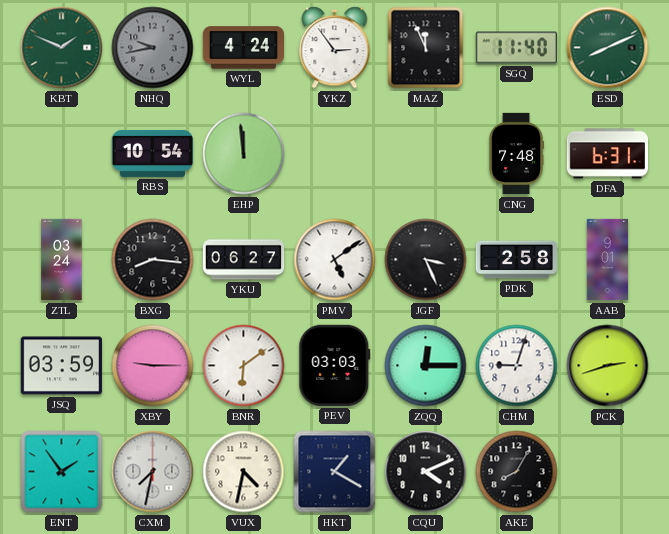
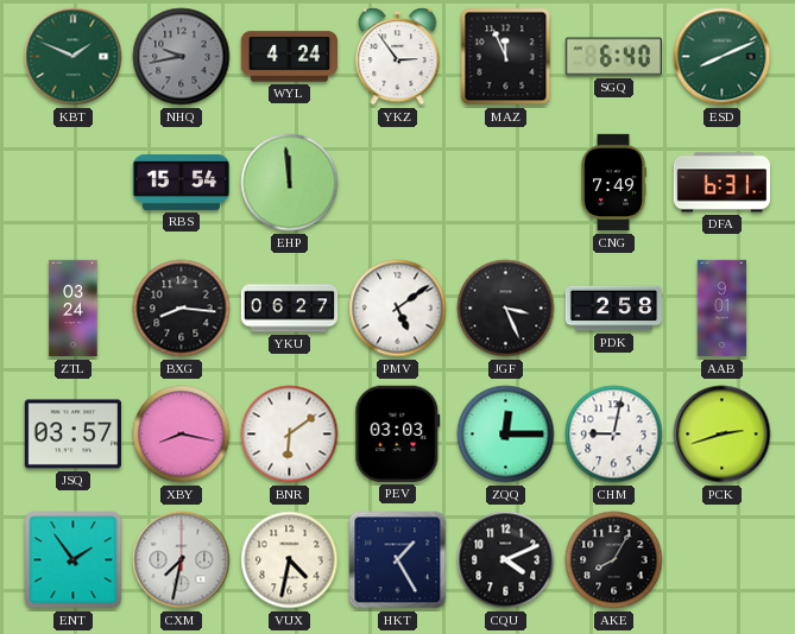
SGQ: 11:40 -> 6:40
RBS: 10:54 -> 15:54
CNG: 7:48 -> 7:49
JSQ: 03:59 -> 03:57
XBY: 9:15 -> 8:17
CHM: 9:03 -> 9:02
HKT: 1:20 -> 1:25
